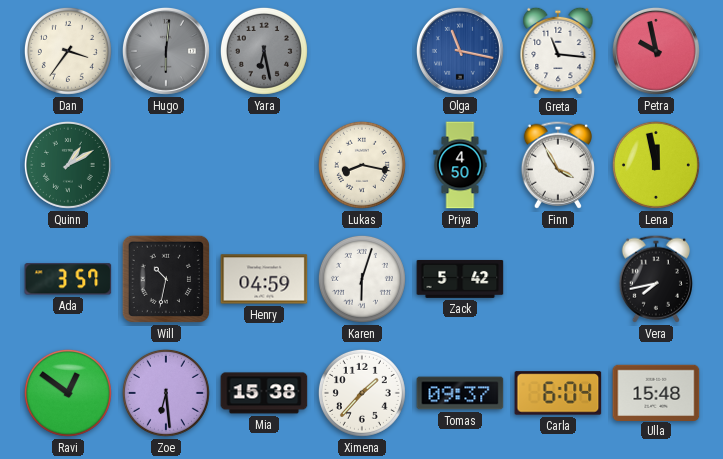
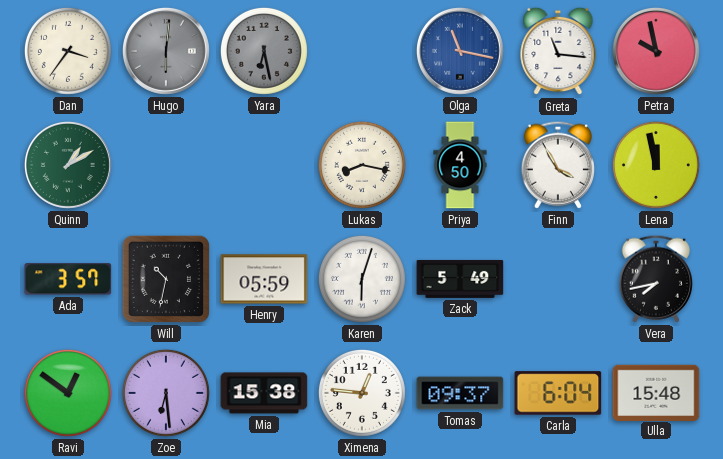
Henry: 04:59 -> 05:59
Zack: 5:42 -> 5:49
Ximena: 1:37 -> 12:46
